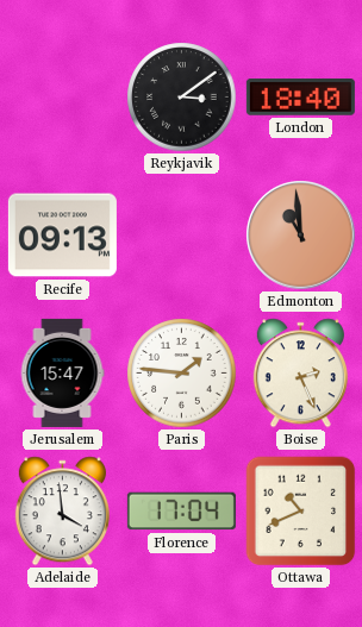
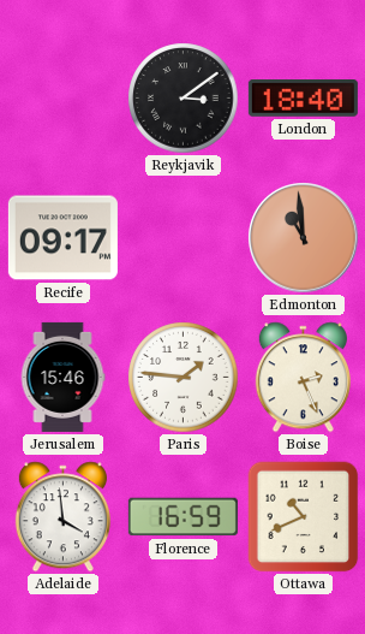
Recife: 09:13 -> 09:17
Jerusalem: 15:47 -> 15:46
Florence: 17:04 -> 16:59
